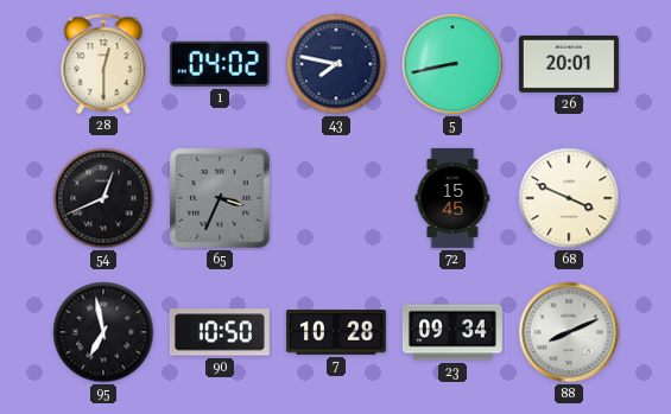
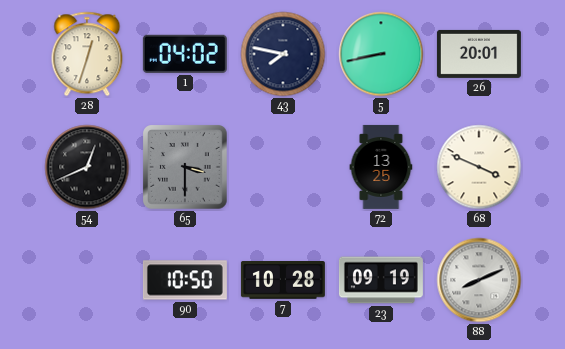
28: 12:30 -> 12:33
65: 3:34 -> 3:30
72: 15:45 -> 13:25
95: 6:58 -> none
23: 09:34 -> 09:19
